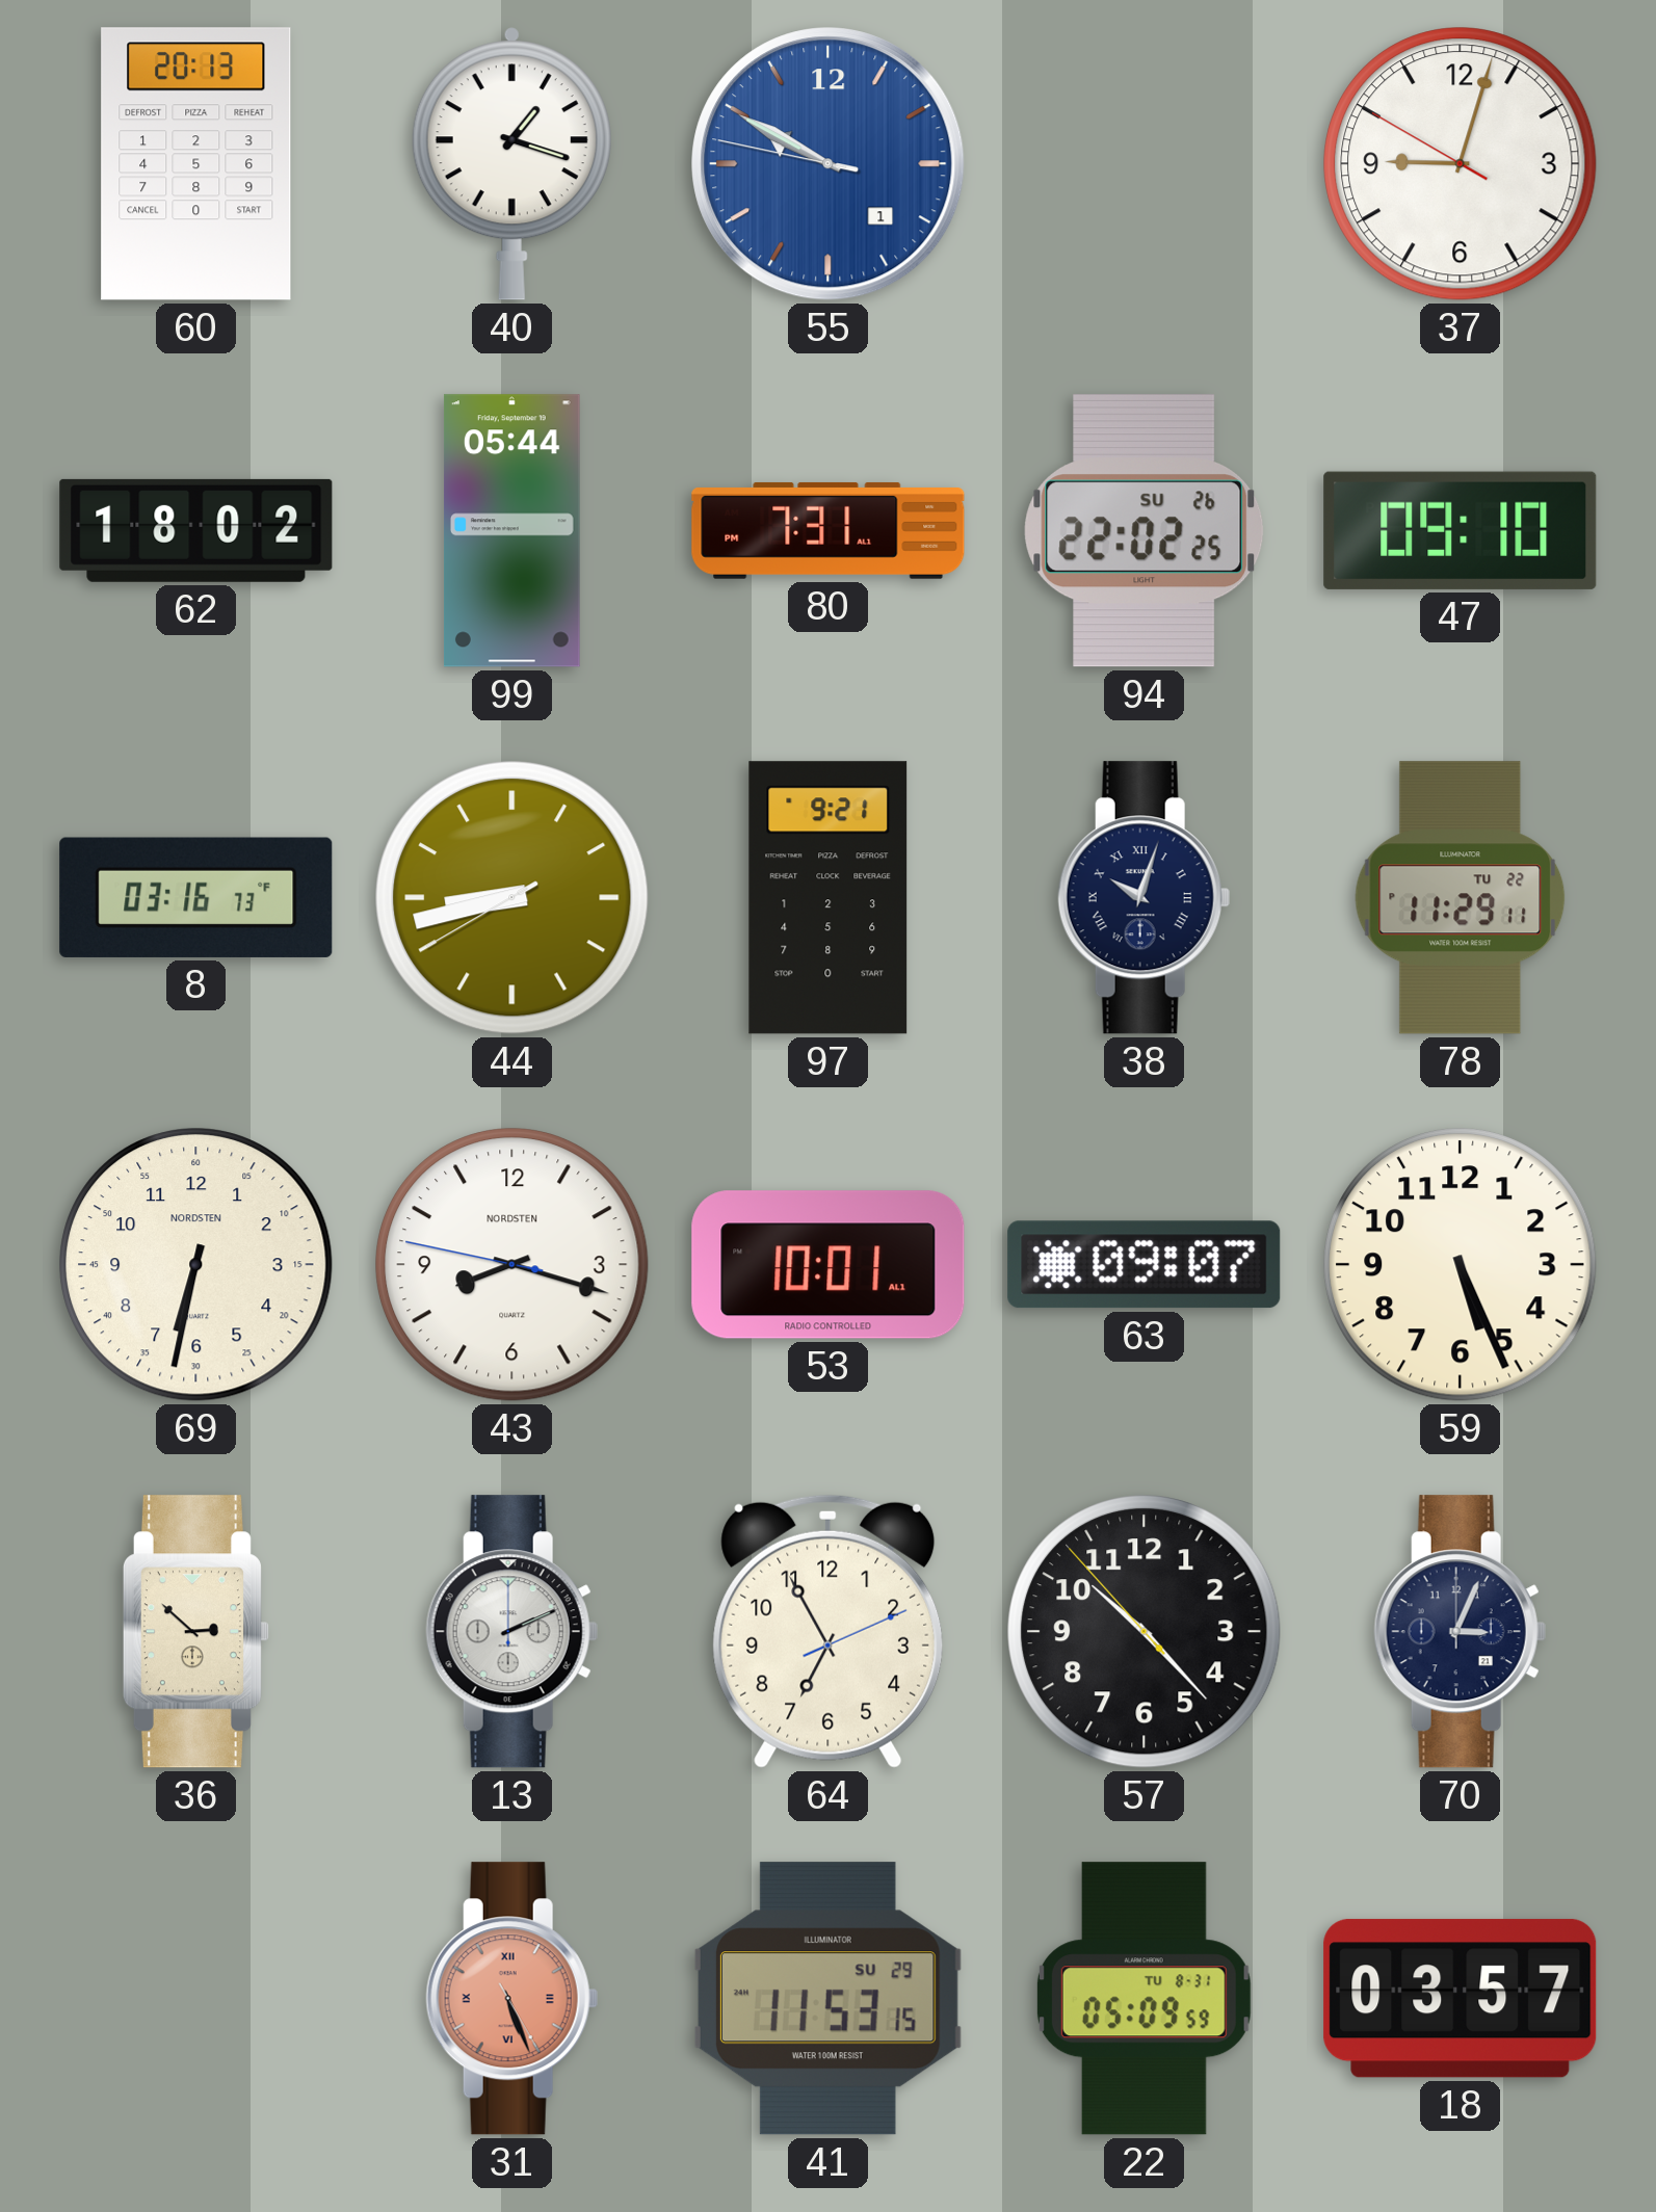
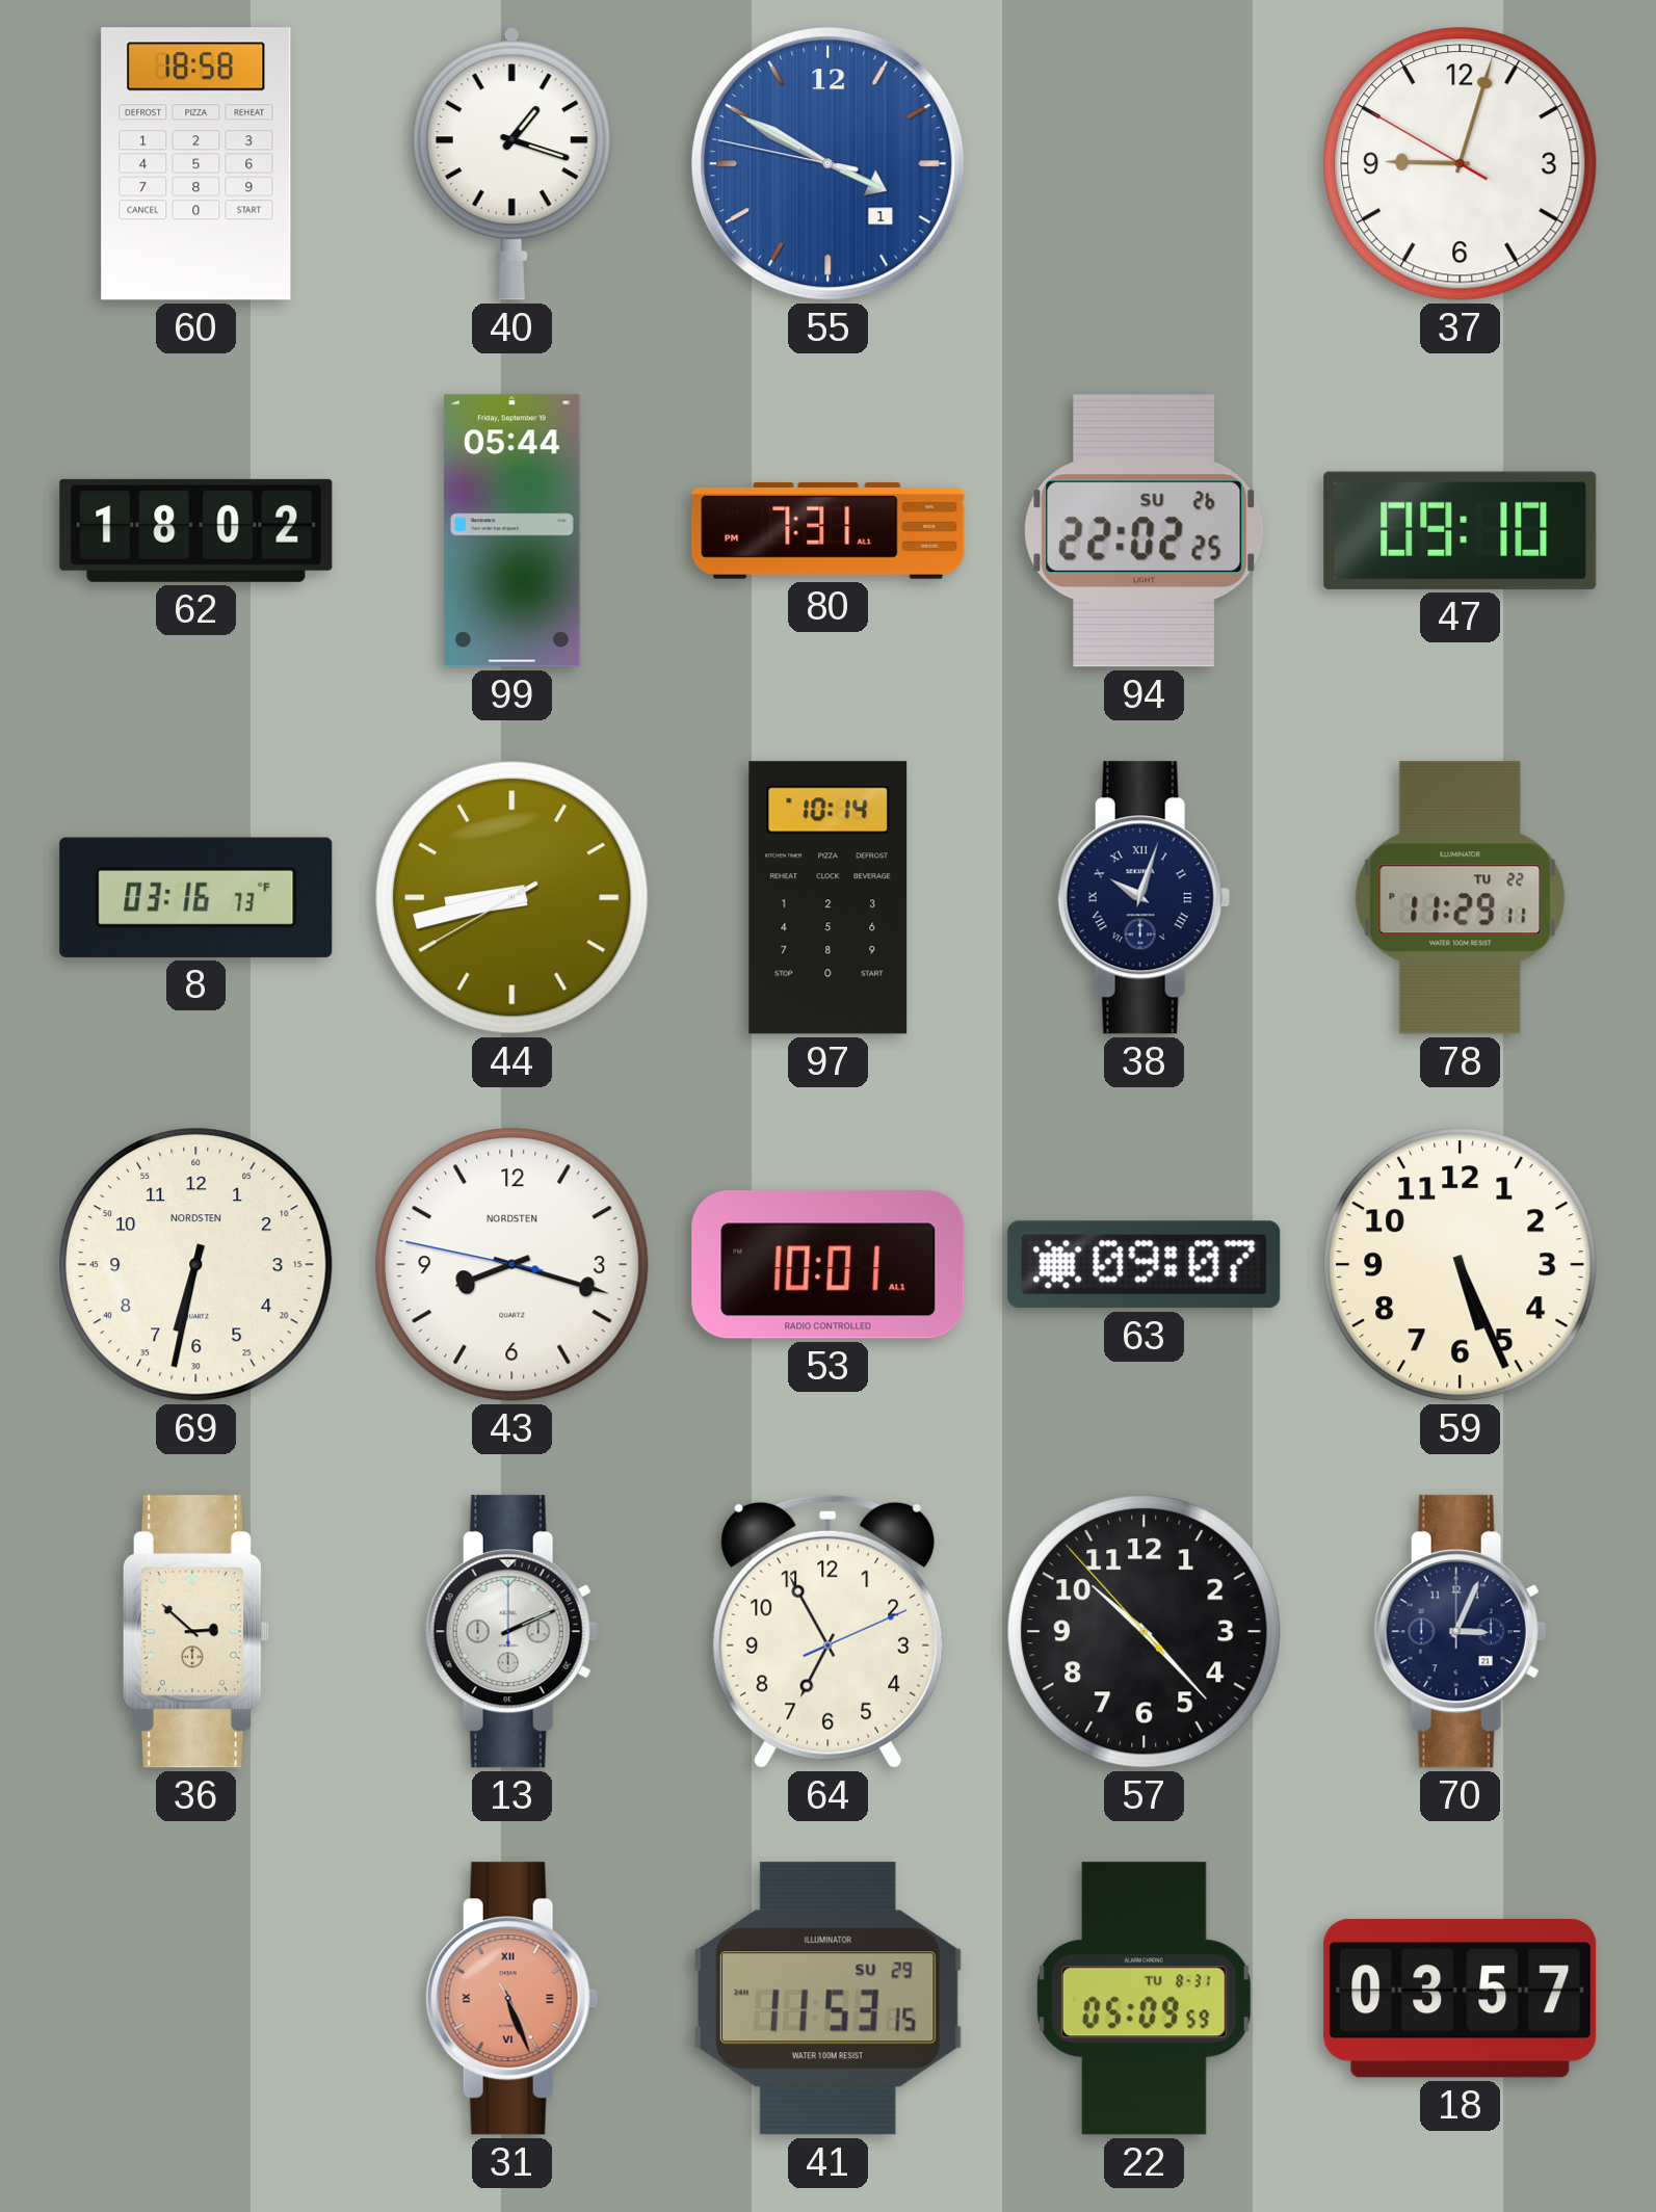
60: 20:13 -> 18:58
55: 9:49 -> 3:49
97: 9:21 -> 10:14
